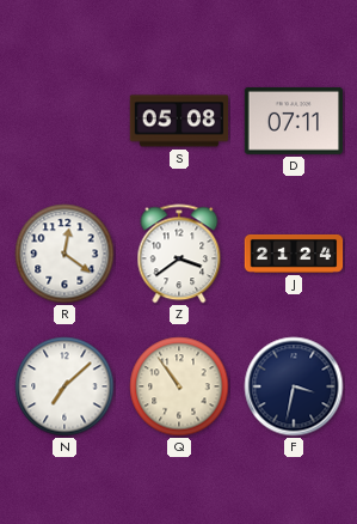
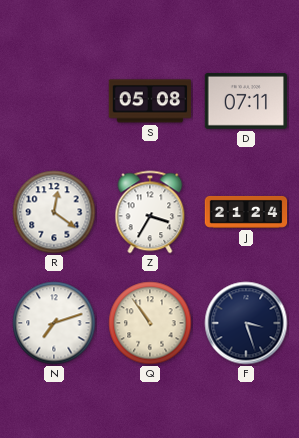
Z: 3:39 -> 3:35
N: 7:08 -> 7:12
F: 3:32 -> 3:27
